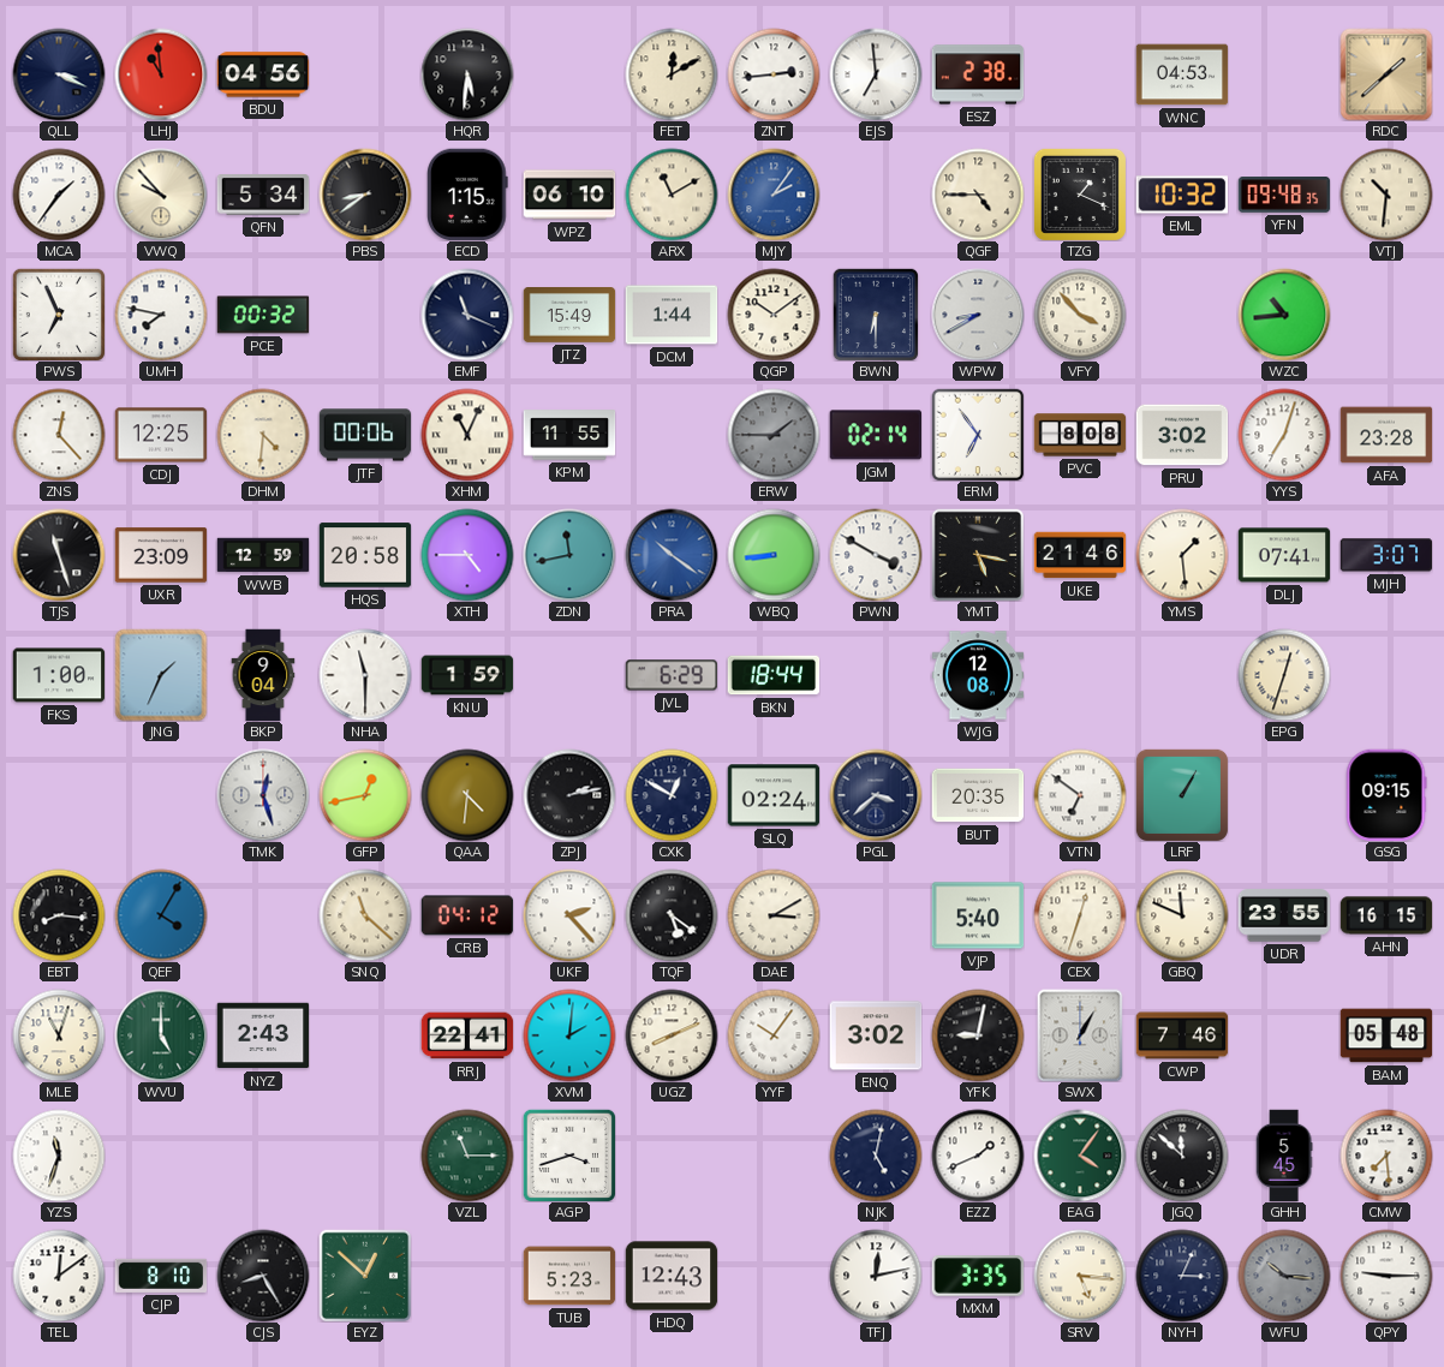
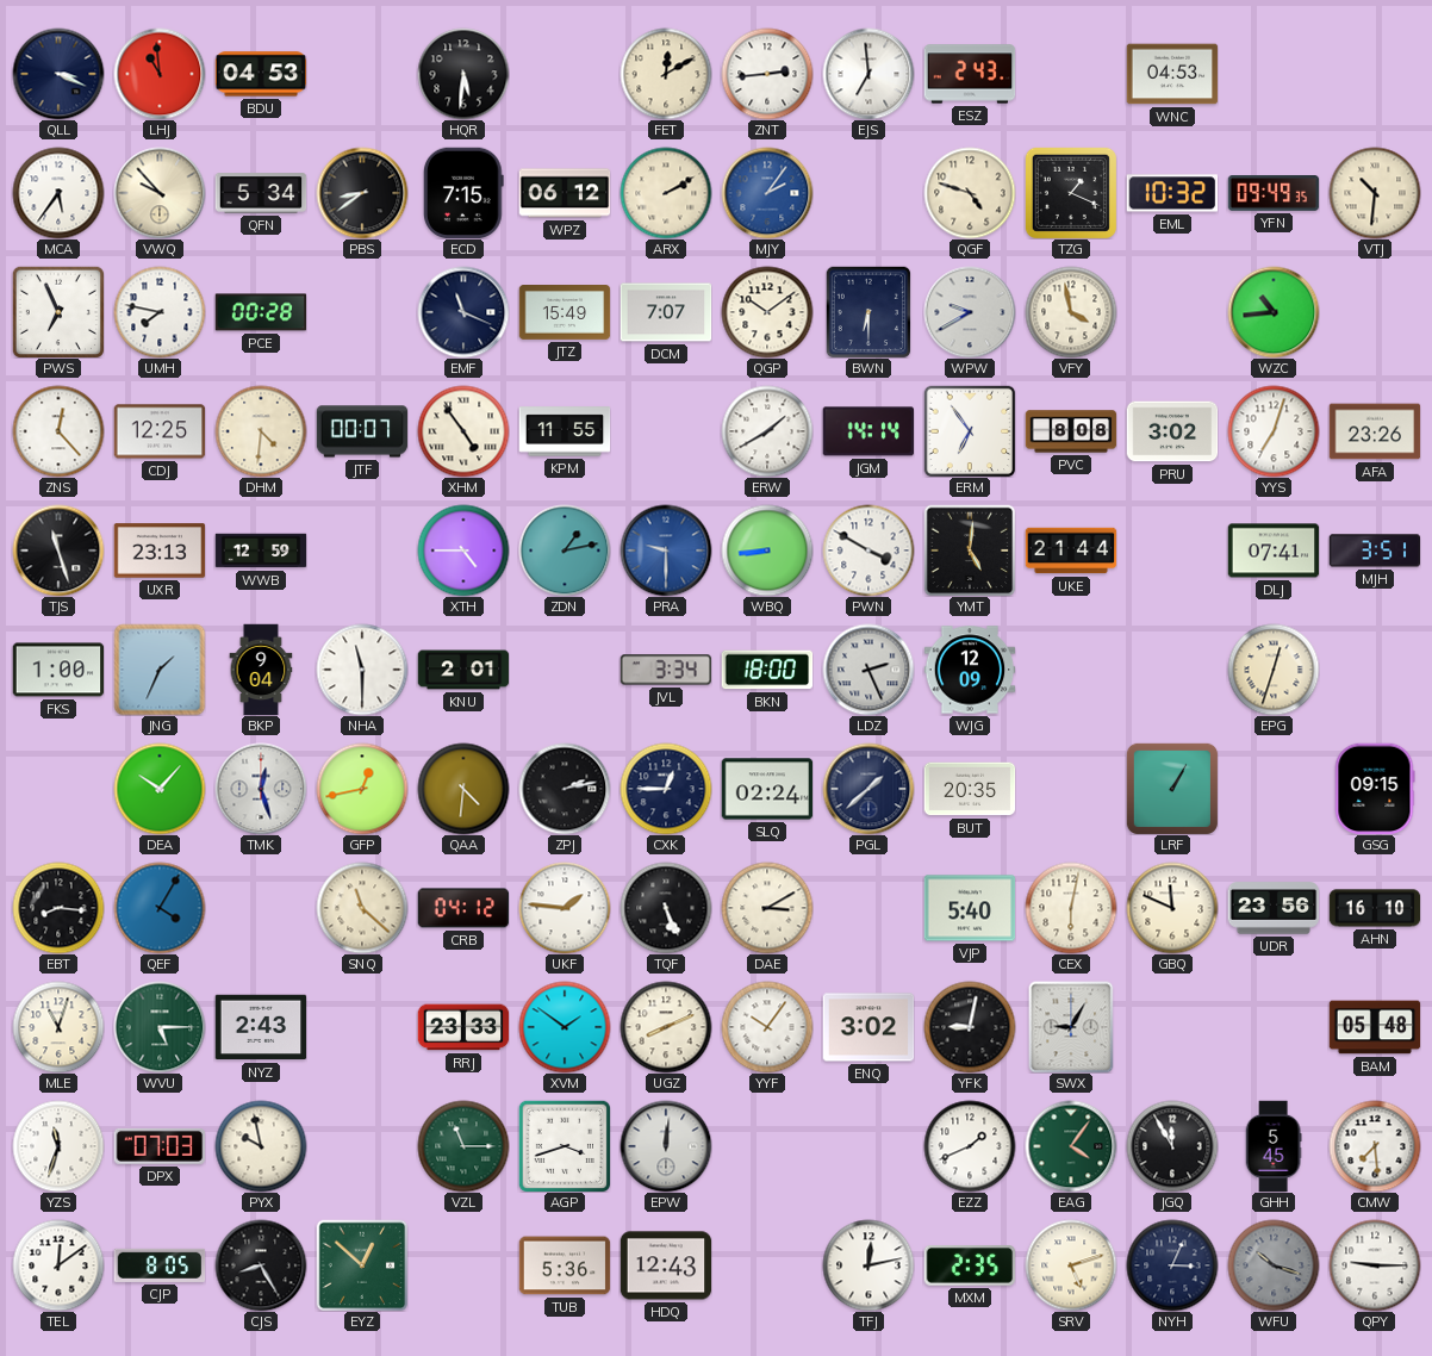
BDU: 04:56 -> 04:53
ESZ: 2:38 -> 2:43
RDC: 1:38 -> none
MCA: 1:36 -> 5:36
ECD: 1:15 -> 7:15
WPZ: 06:10 -> 06:12
ARX: 11:10 -> 2:10
QGF: 4:45 -> 4:48
YFN: 09:48 -> 09:49
PCE: 00:32 -> 00:28
DCM: 1:44 -> 7:07
WPW: 8:40 -> 9:40
VFY: 3:53 -> 3:58
JTF: 00:06 -> 00:07
XHM: 11:04 -> 4:54
ERW: 1:45 -> 1:40
ERW dial: grey -> white
JGM: 02:14 -> 14:14
AFA: 23:28 -> 23:26
UXR: 23:09 -> 23:13
HQS: 20:58 -> none
ZDN: 11:43 -> 1:13
PRA: 10:21 -> 9:30
YMT: 5:17 -> 5:01
UKE: 21:46 -> 21:44
YMS: 1:29 -> none
MJH: 3:07 -> 3:51
KNU: 1:59 -> 2:01
JVL: 6:29 -> 3:34
BKN: 18:44 -> 18:00
LDZ: none -> 2:26
WJG: 12:08 -> 12:09
DEA: none -> 10:07
CXK: 12:50 -> 12:45
PGL: 3:38 -> 1:38
VTN: 6:51 -> none
UKF: 2:23 -> 1:46
TQF: 5:21 -> 5:26
CEX: 12:33 -> 6:02
UDR: 23:55 -> 23:56
AHN: 16:15 -> 16:10
WVU: 5:00 -> 5:15
RRJ: 22:41 -> 23:33
XVM: 2:01 -> 1:51
SWX: 1:05 -> 9:05
CWP: 7:46 -> none
DPX: none -> 07:03
PYX: none -> 9:58
EPW: none -> 12:01
NJK: 5:02 -> none
JGQ: 11:52 -> 11:55
CJP: 8:10 -> 8:05
TUB: 5:23 -> 5:36
MXM: 3:35 -> 2:35
SRV: 5:16 -> 5:12
WFU: 10:16 -> 10:18
